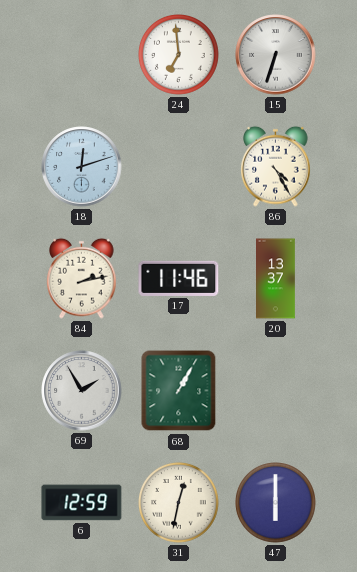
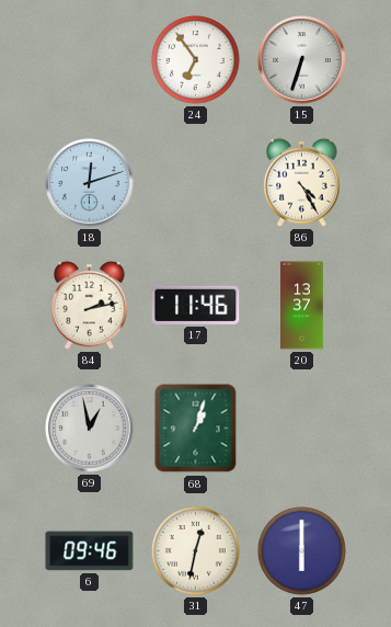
24: 6:59 -> 6:54
69: 1:55 -> 12:58
68: 1:05 -> 1:03
6: 12:59 -> 09:46
